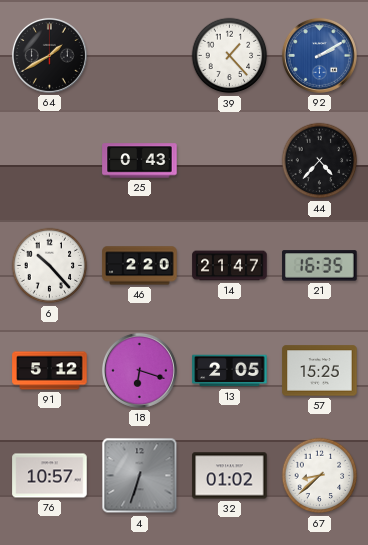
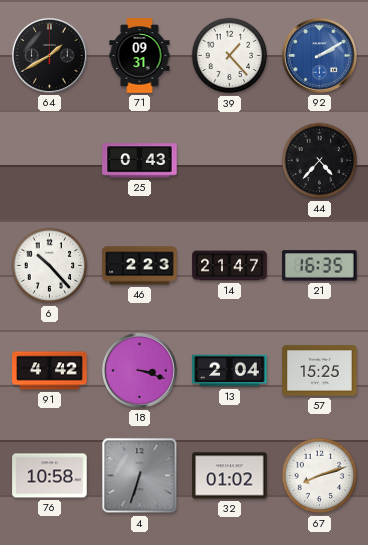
71: none -> 09:31
46: 2:20 -> 2:23
91: 5:12 -> 4:42
18: 6:18 -> 3:18
13: 2:05 -> 2:04
76: 10:57 -> 10:58
67: 8:38 -> 8:12
